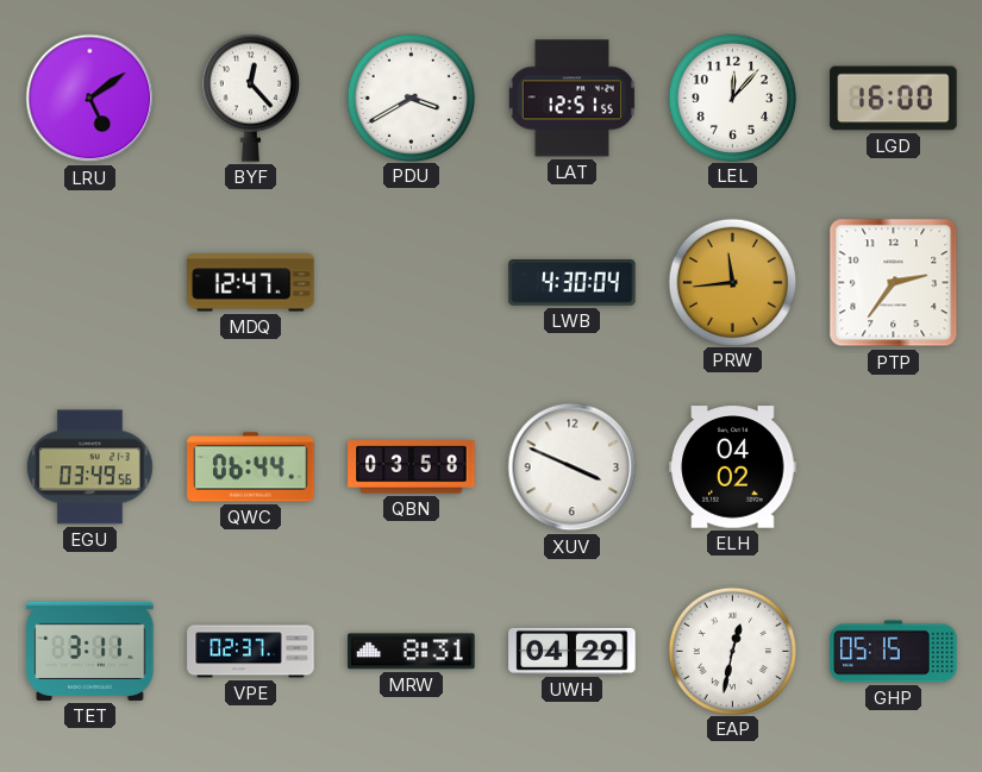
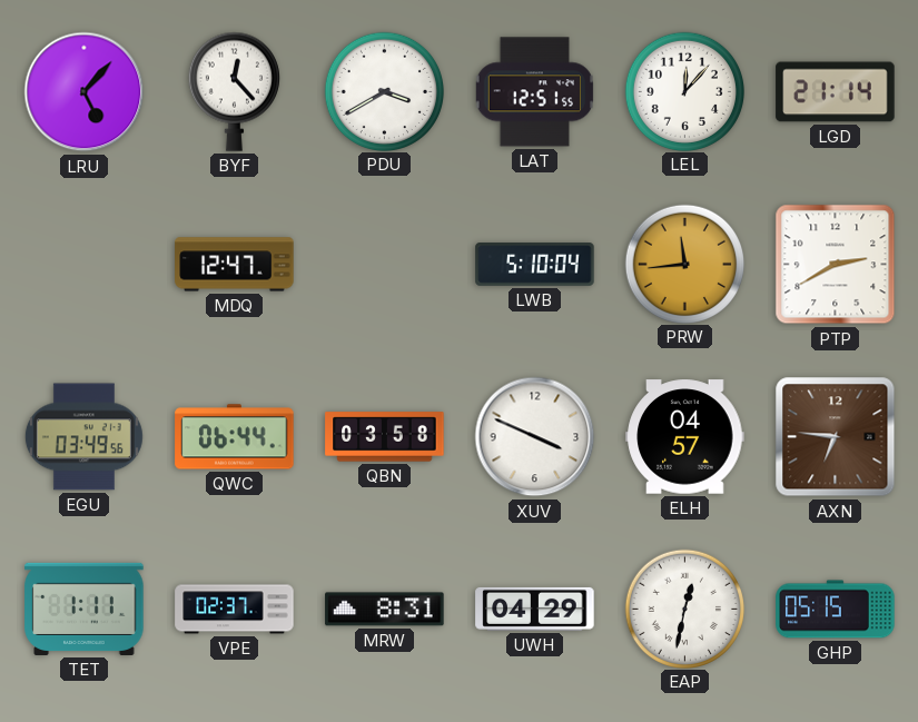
LRU: 5:09 -> 5:07
LGD: 16:00 -> 21:14
LWB: 4:30 -> 5:10
PTP: 2:36 -> 2:40
ELH: 04:02 -> 04:57
AXN: none -> 6:46
TET: 3:11 -> 1:11
